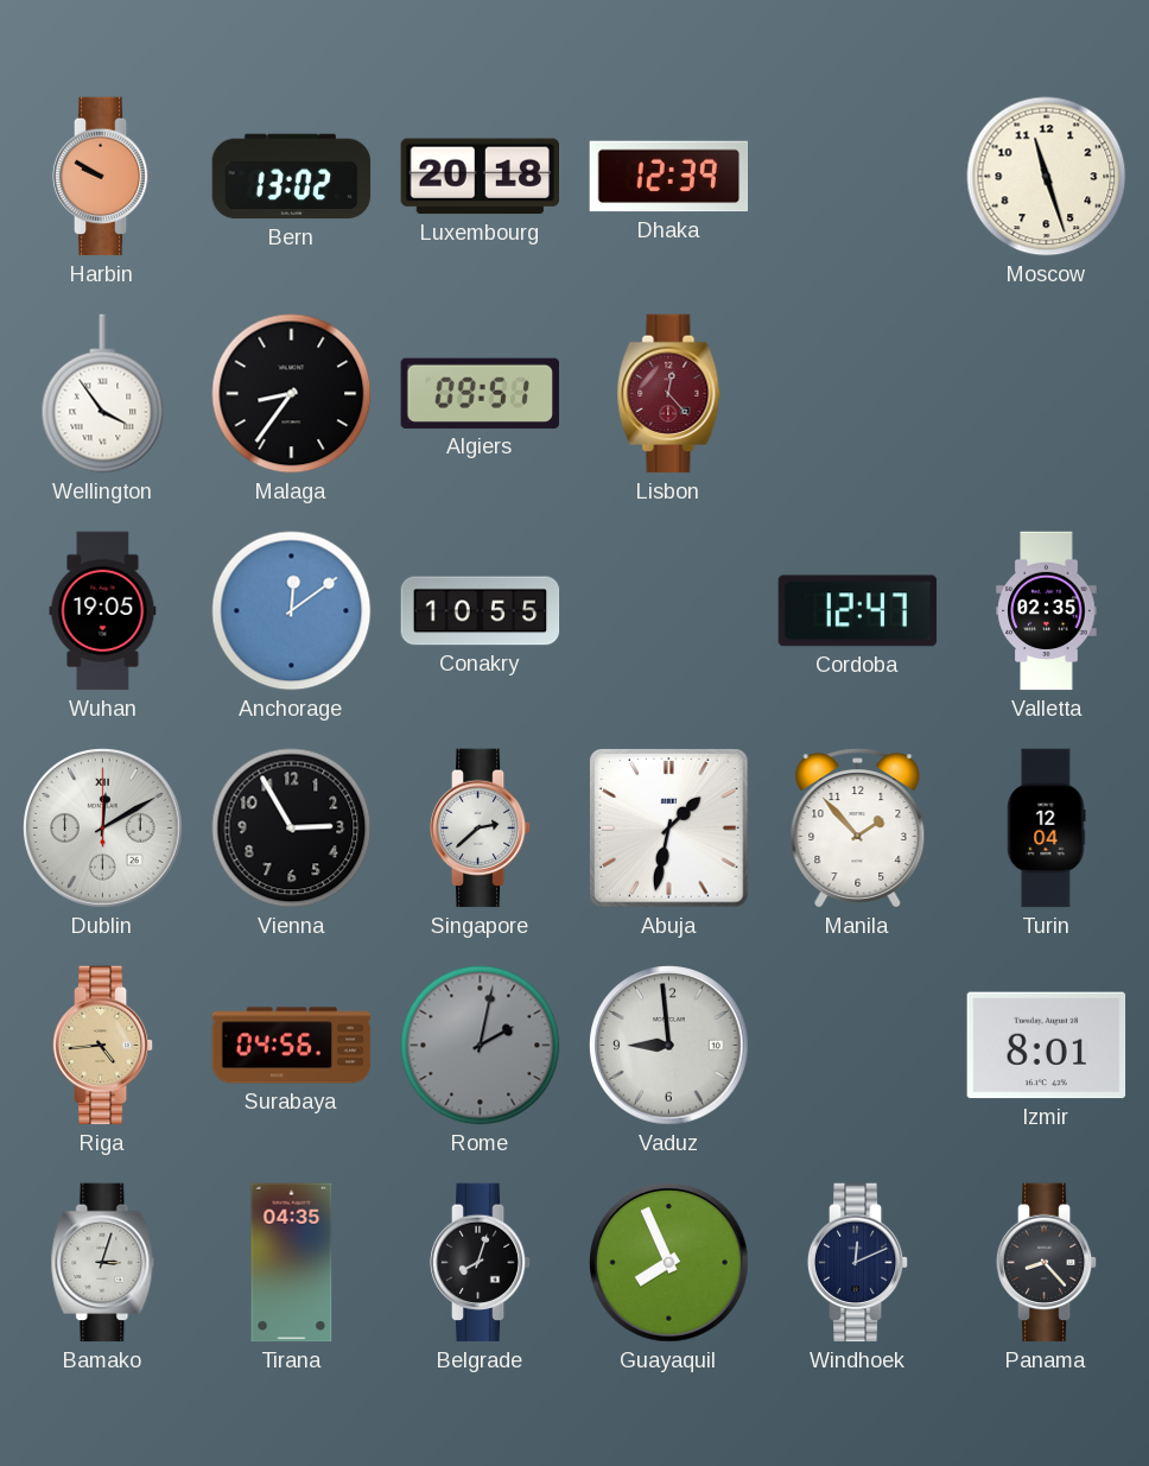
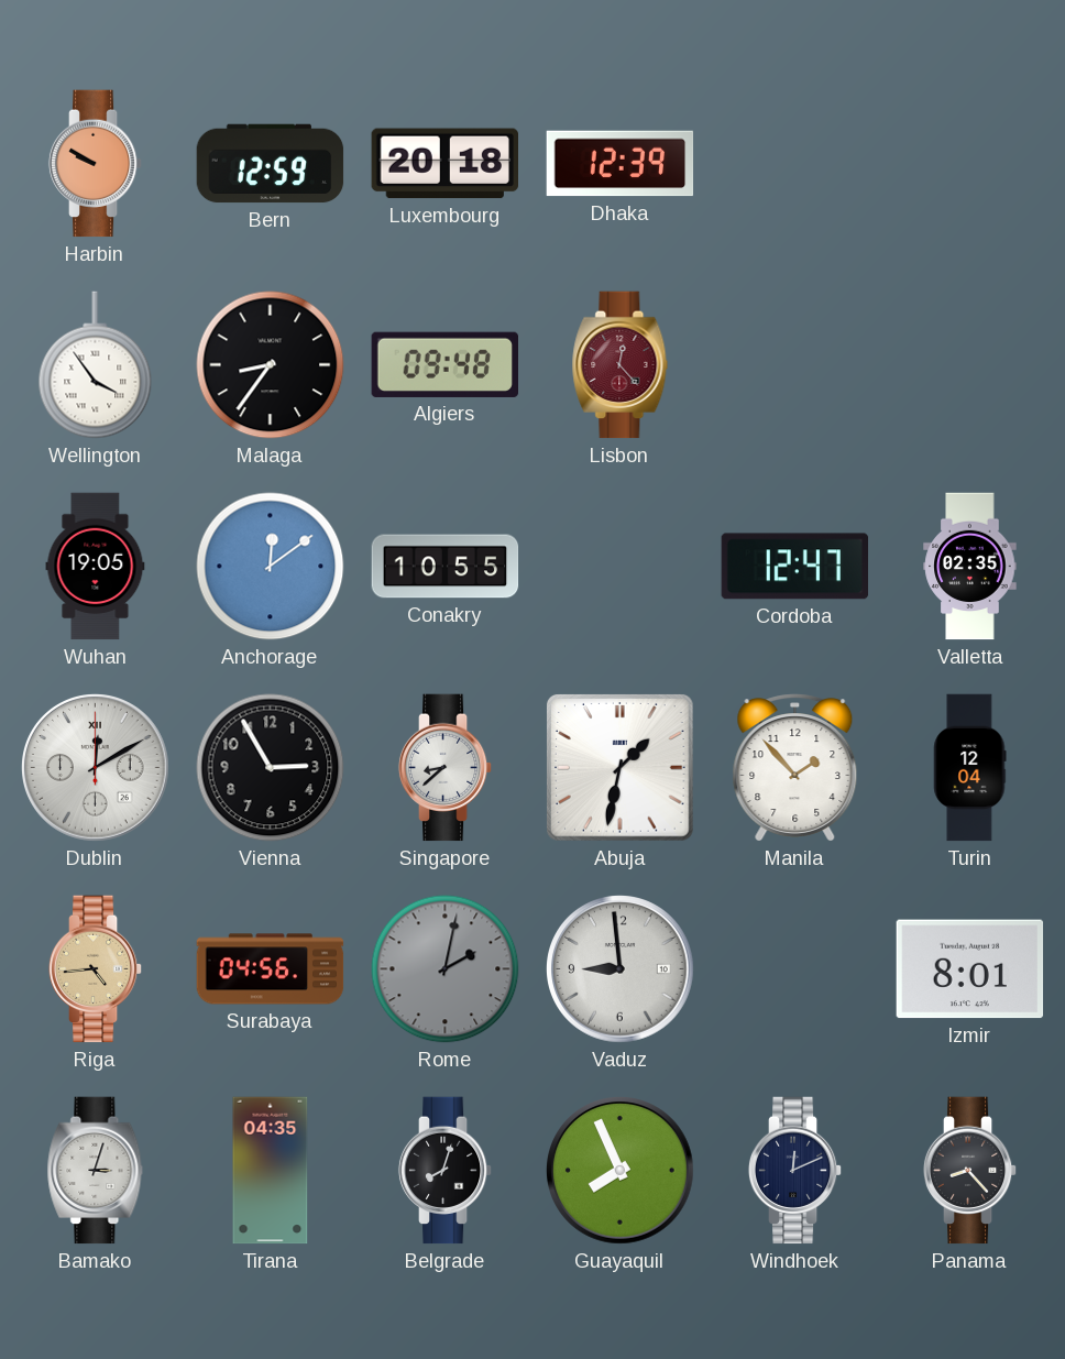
Bern: 13:02 -> 12:59
Moscow: 11:27 -> none
Algiers: 09:51 -> 09:48
Singapore: 2:38 -> 8:38
